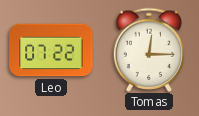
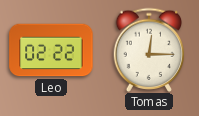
Leo: 07:22 -> 02:22
